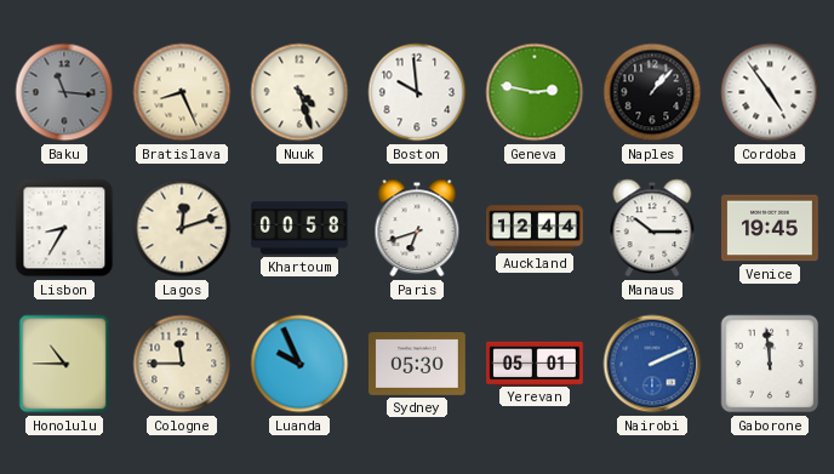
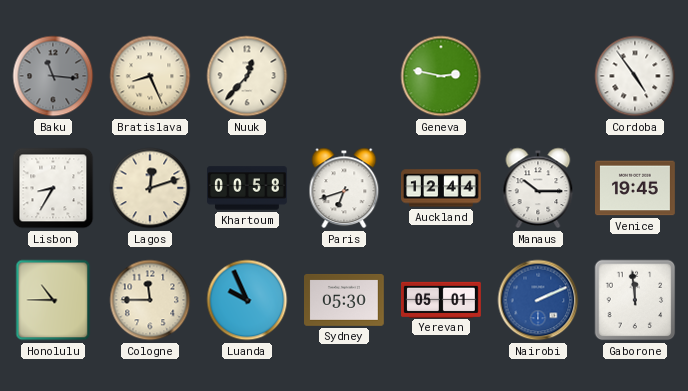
Nuuk: 4:27 -> 12:37
Boston: 9:59 -> none
Naples: 1:07 -> none
